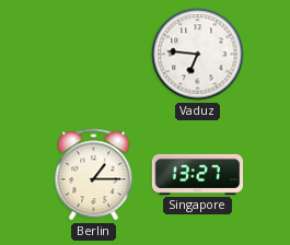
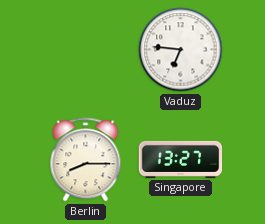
Berlin: 1:15 -> 8:15
